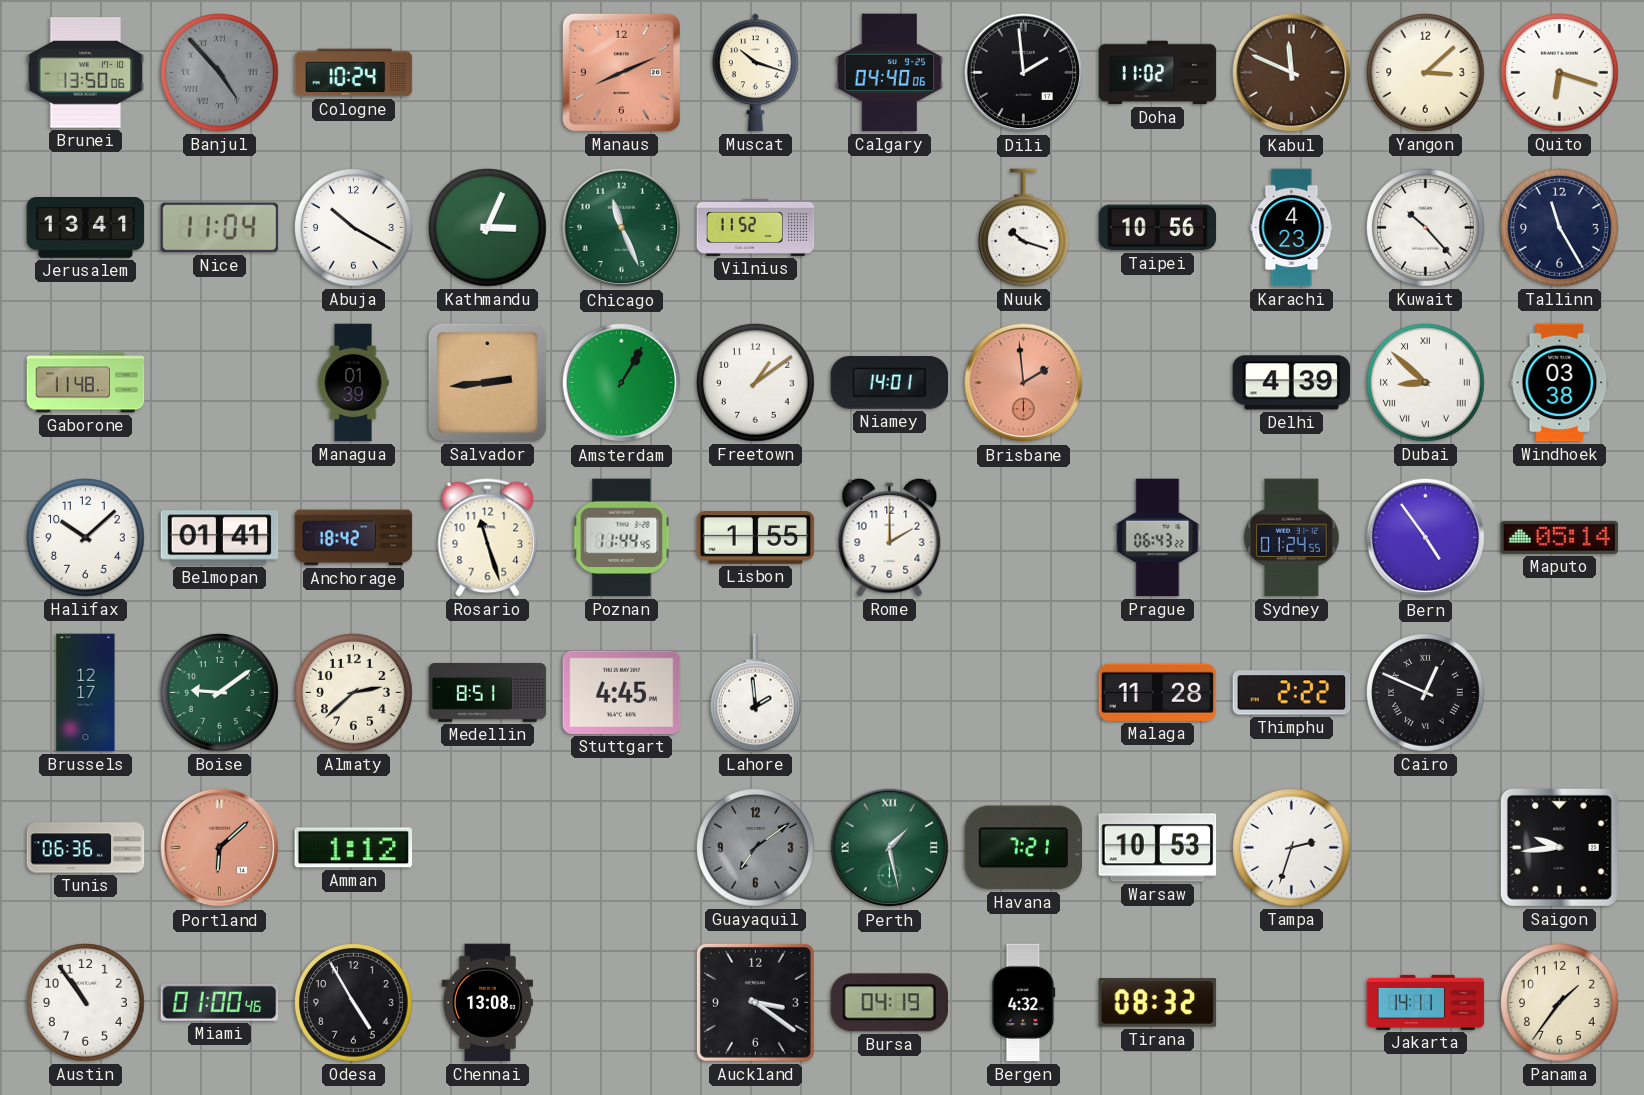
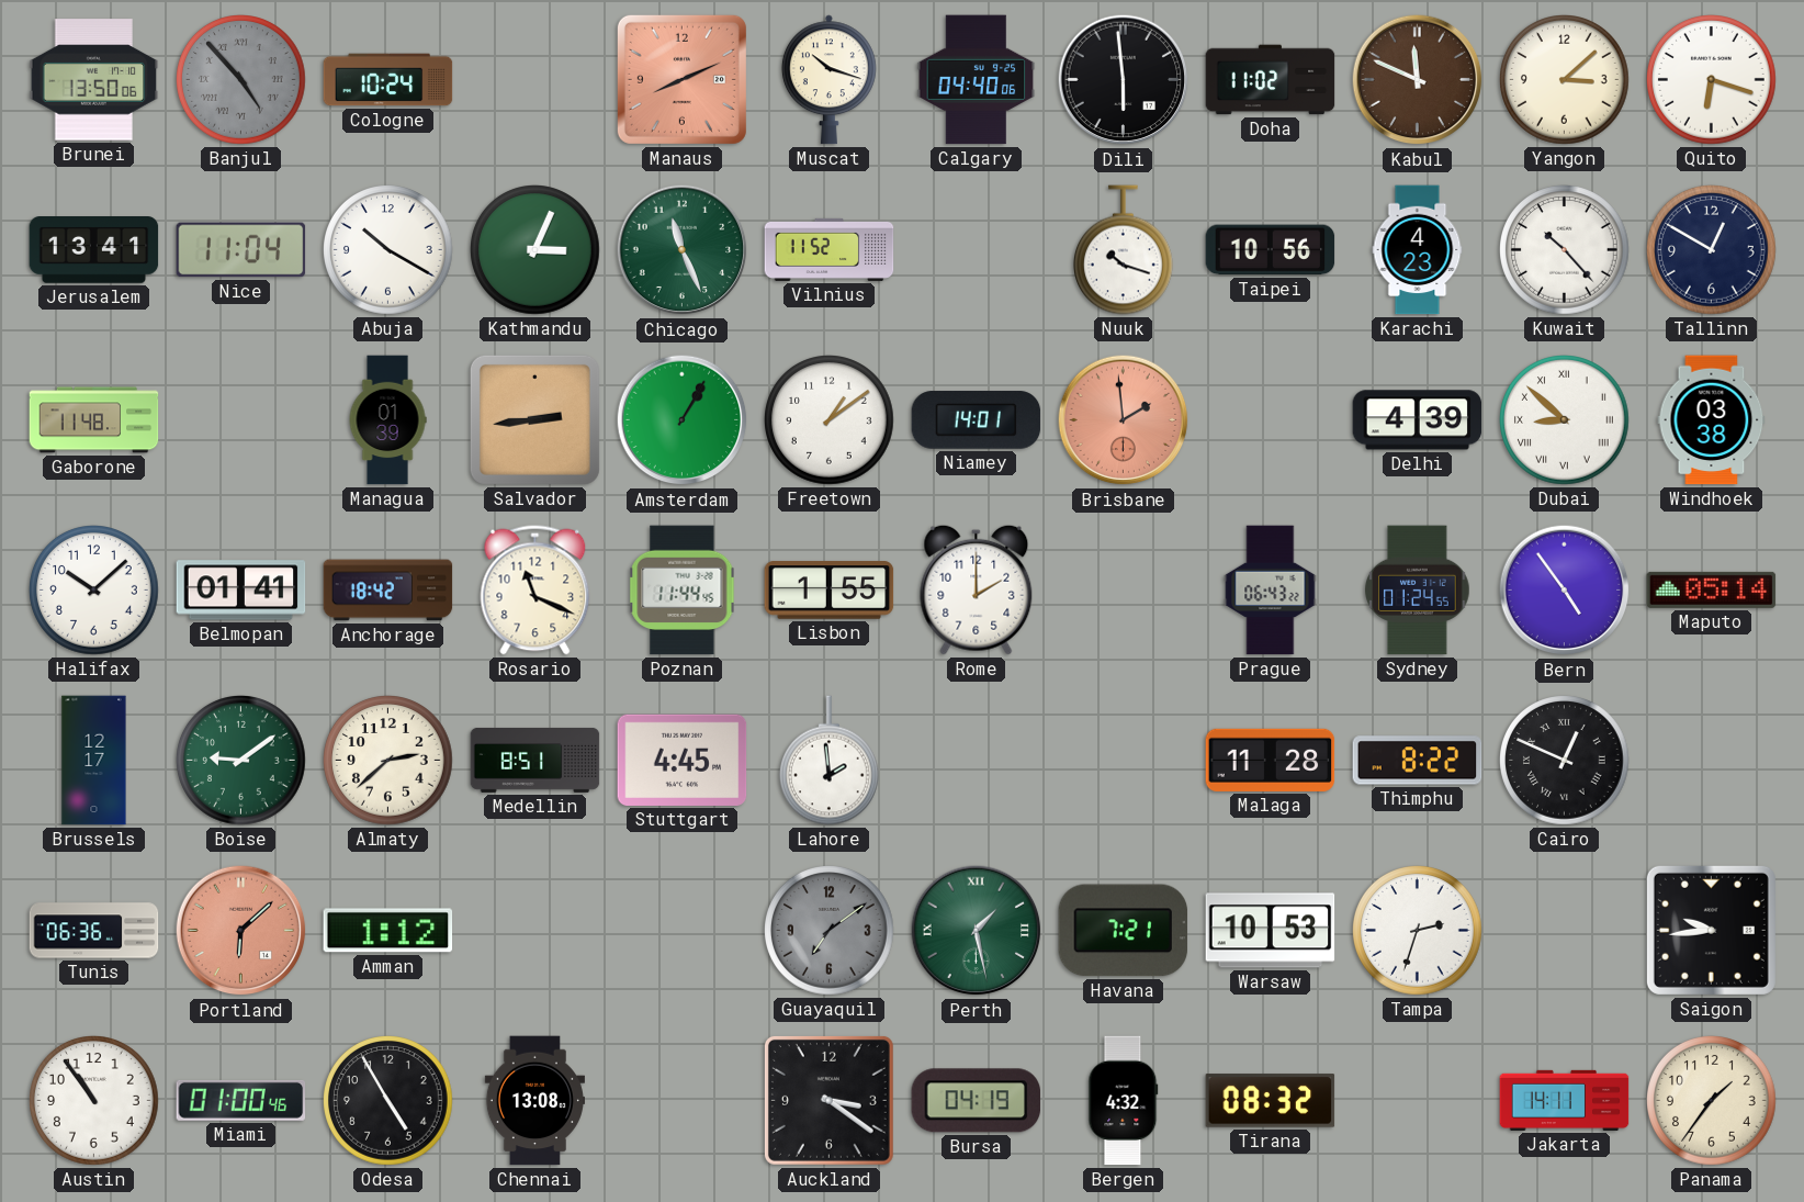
Dili: 1:59 -> 5:59
Tallinn: 11:25 -> 12:50
Rosario: 11:27 -> 11:19
Thimphu: 2:22 -> 8:22
